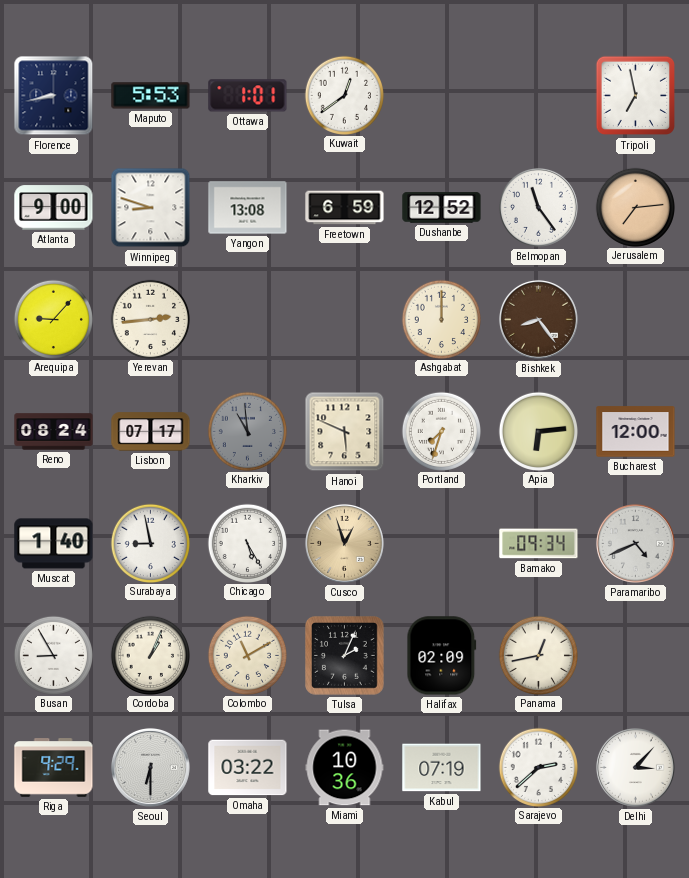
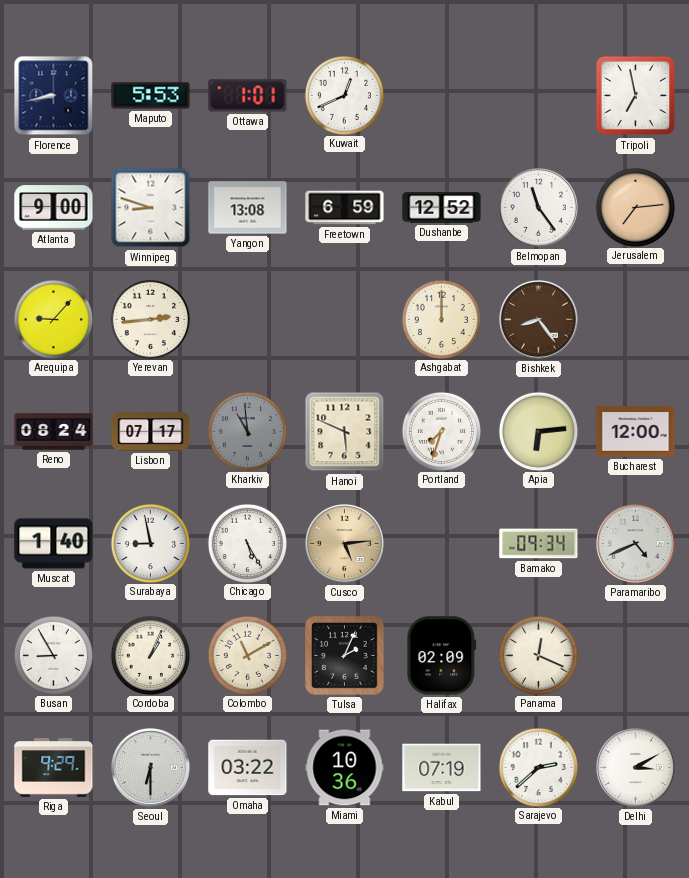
Kuwait: 12:39 -> 12:41
Cusco: 12:57 -> 5:14
Panama: 12:43 -> 12:19
Delhi: 3:07 -> 3:10
